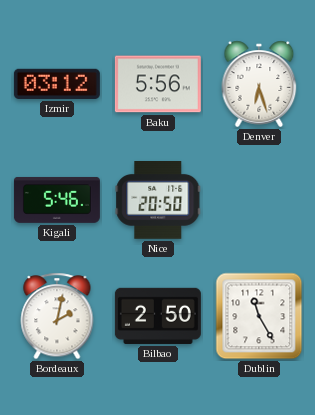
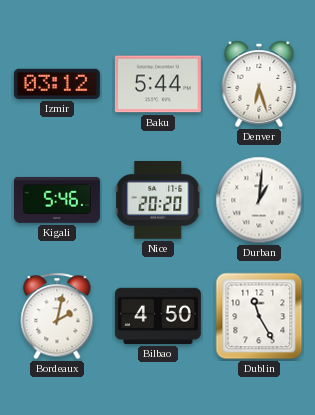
Baku: 5:56 -> 5:44
Nice: 20:50 -> 20:20
Durban: none -> 1:01
Bilbao: 2:50 -> 4:50
